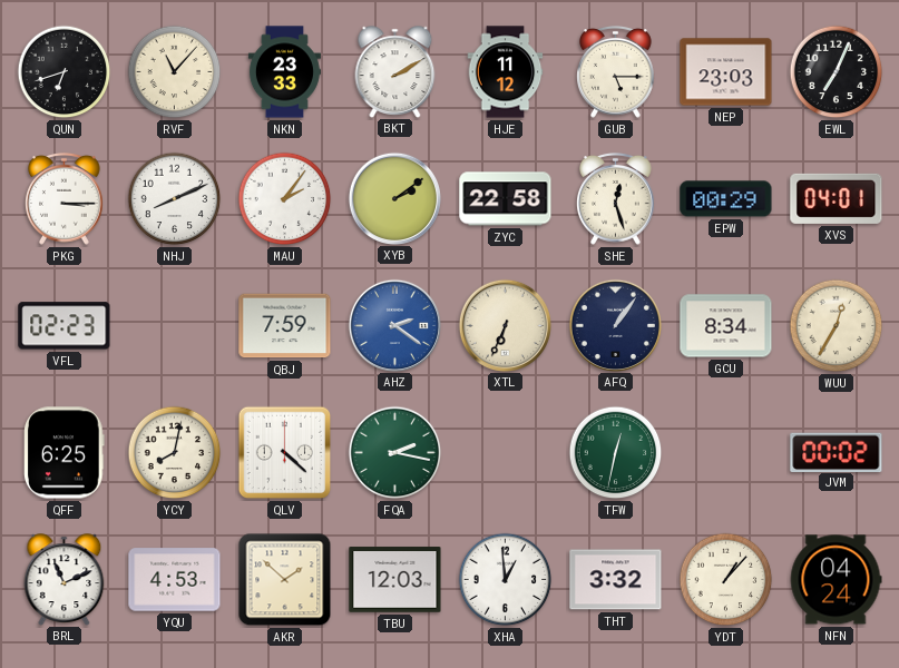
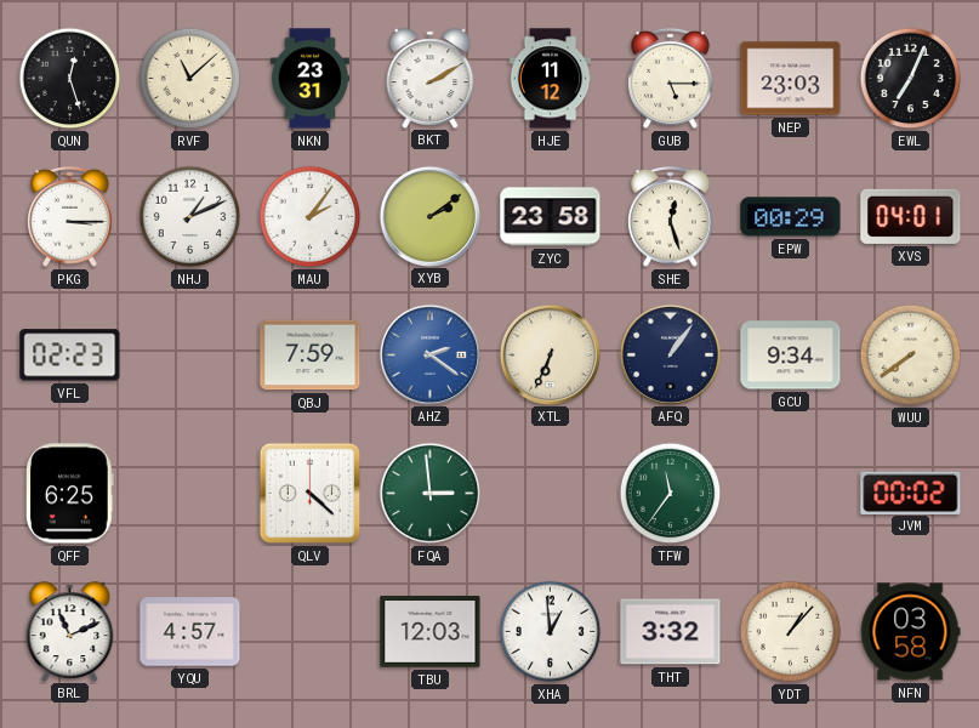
QUN: 6:42 -> 12:27
RVF: 11:07 -> 11:08
NKN: 23:33 -> 23:31
NHJ: 8:11 -> 1:11
ZYC: 22:58 -> 23:58
GCU: 8:34 -> 9:34
WUU: 12:35 -> 7:39
YCY: 8:02 -> none
FQA: 2:17 -> 2:59
TFW: 12:32 -> 11:36
YQU: 4:53 -> 4:57
AKR: 1:52 -> none
NFN: 04:24 -> 03:58
